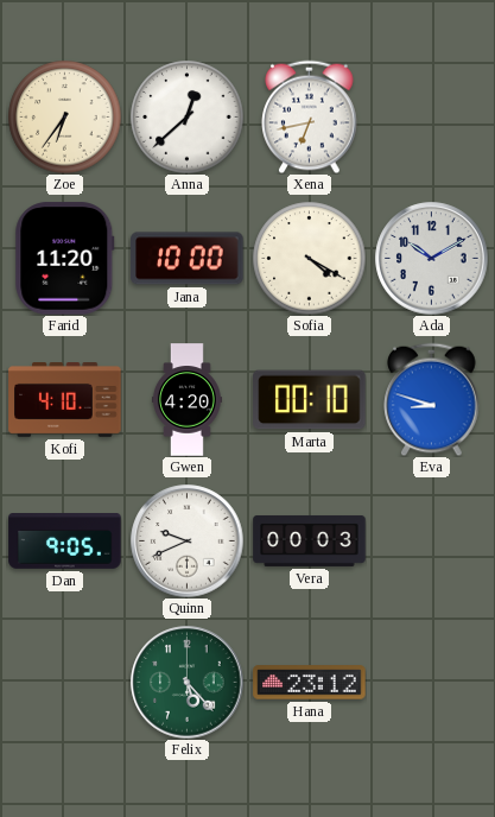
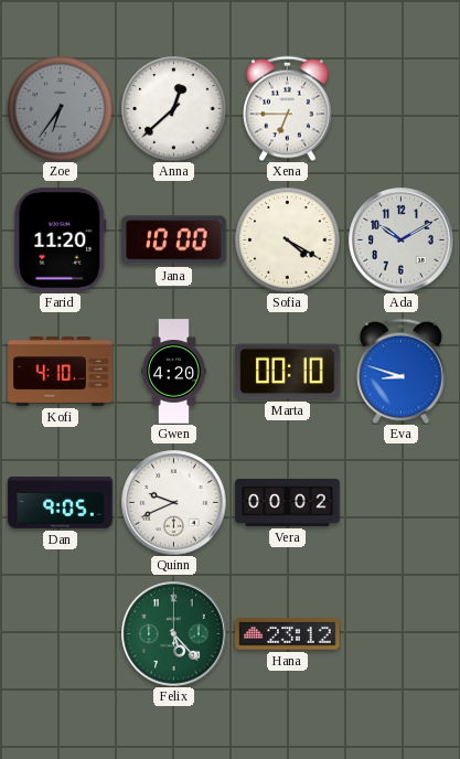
Zoe dial: cream -> grey
Xena: 6:43 -> 6:45
Vera: 00:03 -> 00:02
